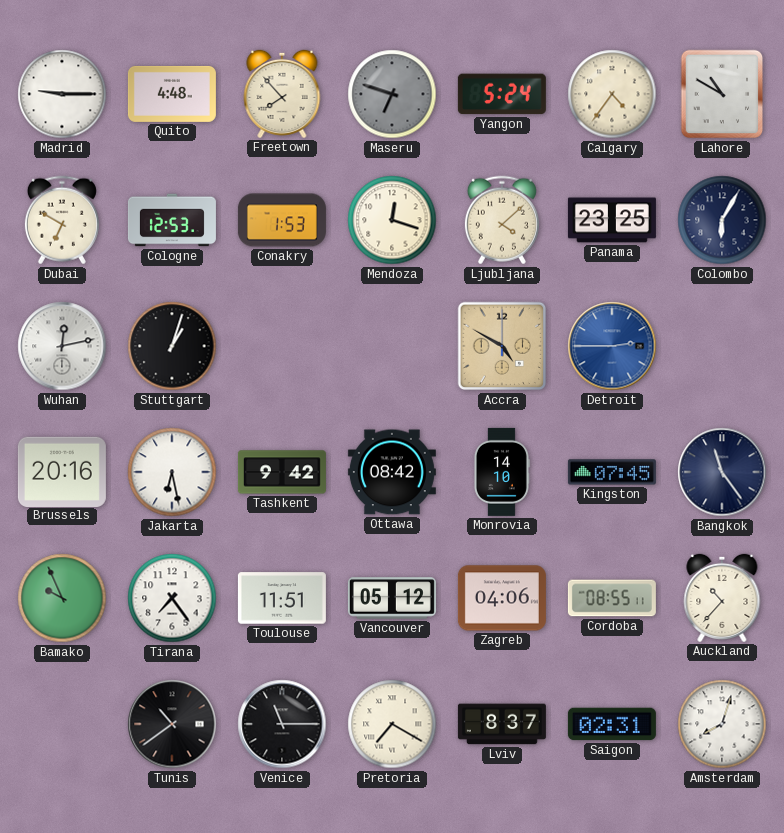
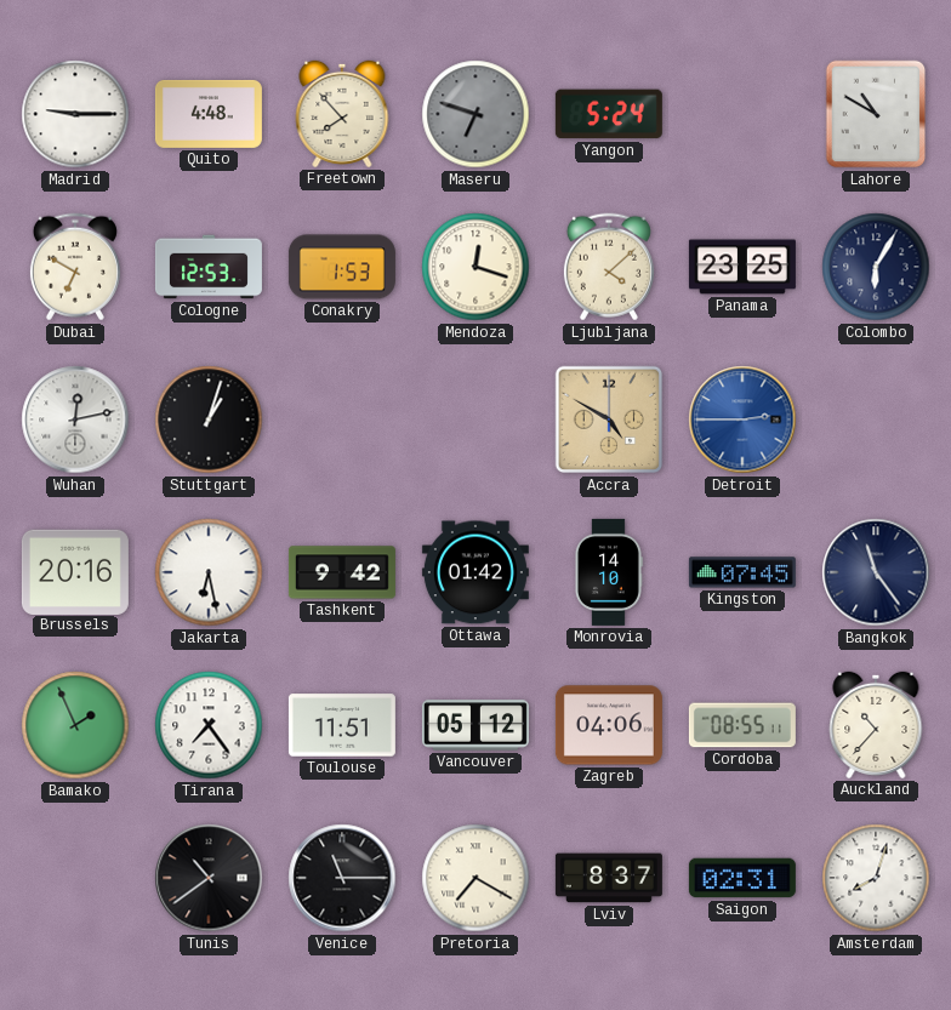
Calgary: 4:36 -> none
Ottawa: 08:42 -> 01:42
Bamako: 9:56 -> 1:56
